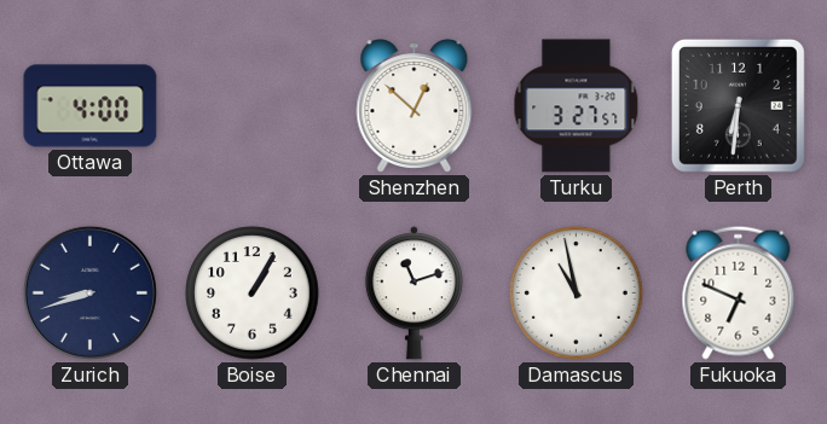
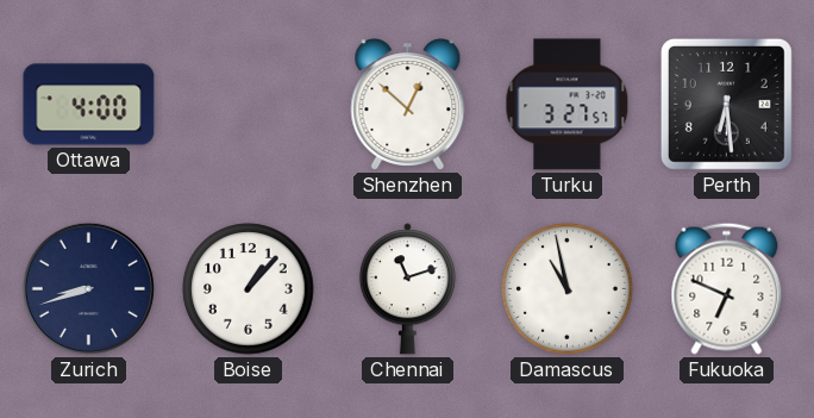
Perth: 6:31 -> 6:29
Boise: 1:05 -> 1:07
